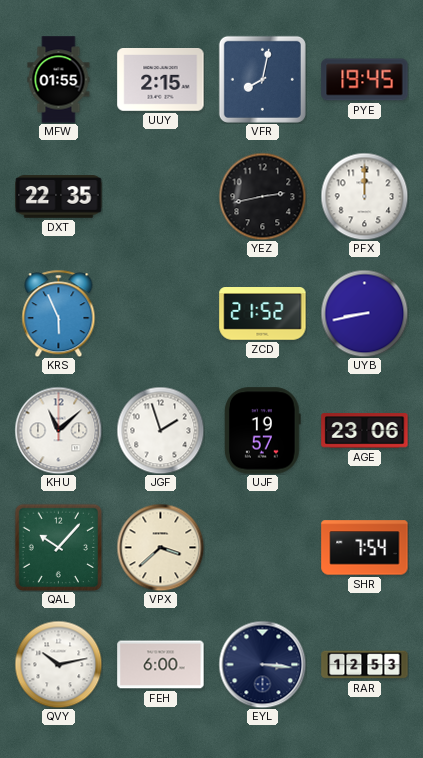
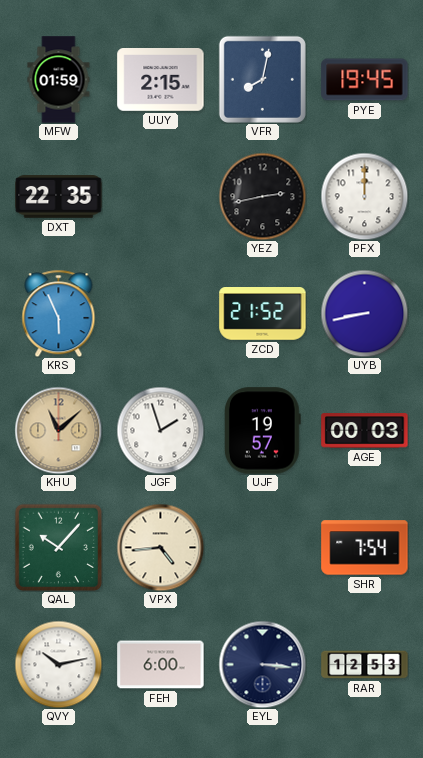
MFW: 01:55 -> 01:59
KHU dial: white -> champagne
AGE: 23:06 -> 00:03
VPX: 3:38 -> 4:44
